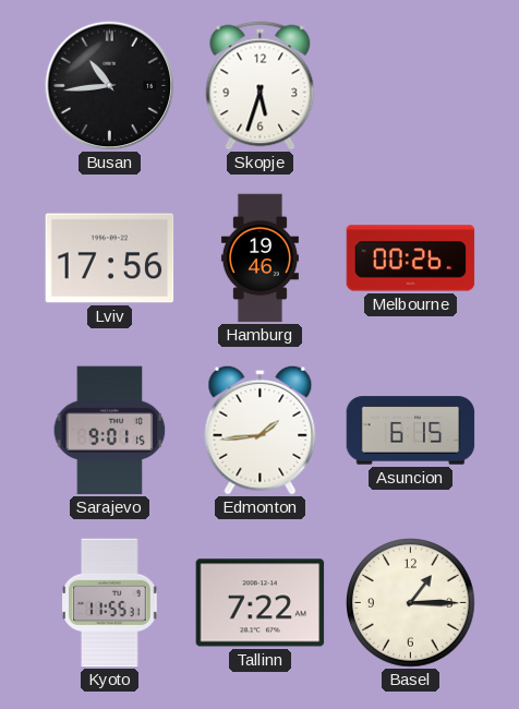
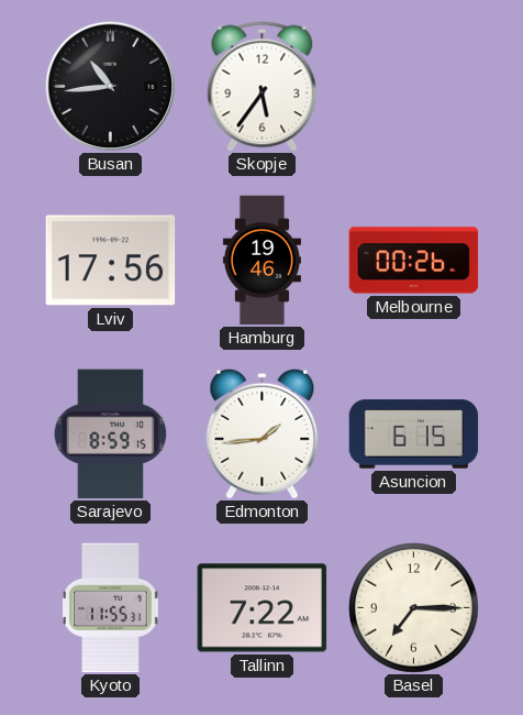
Skopje: 5:33 -> 5:36
Sarajevo: 9:01 -> 8:59
Basel: 1:15 -> 7:15
